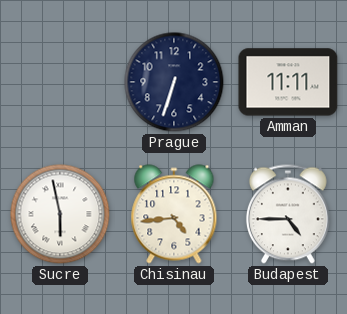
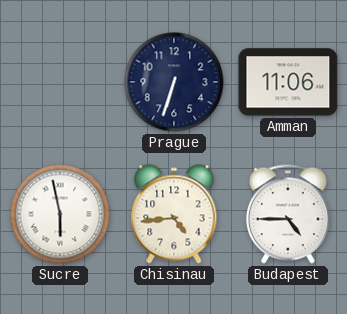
Amman: 11:11 -> 11:06
